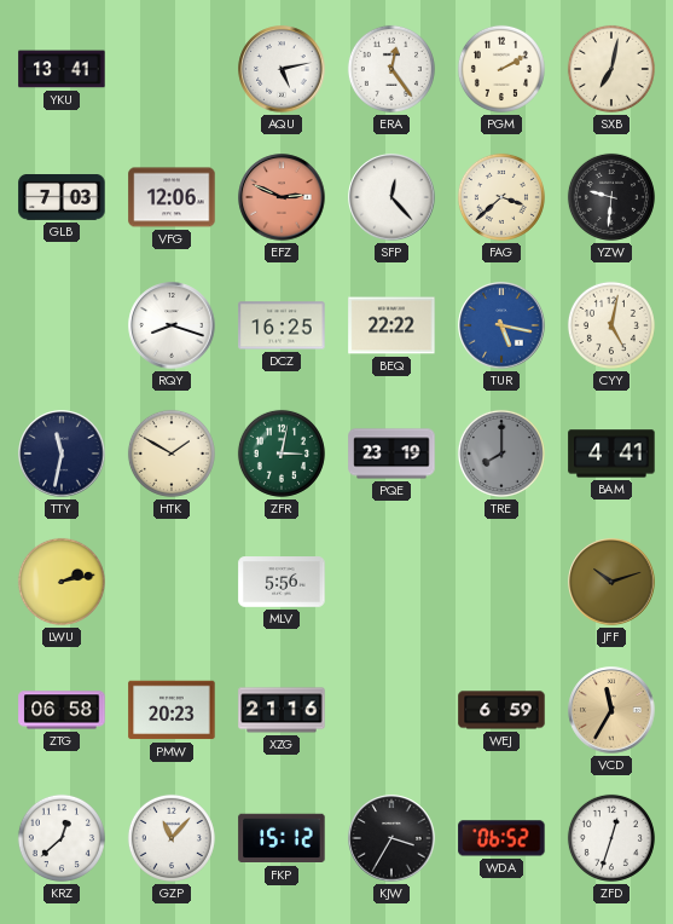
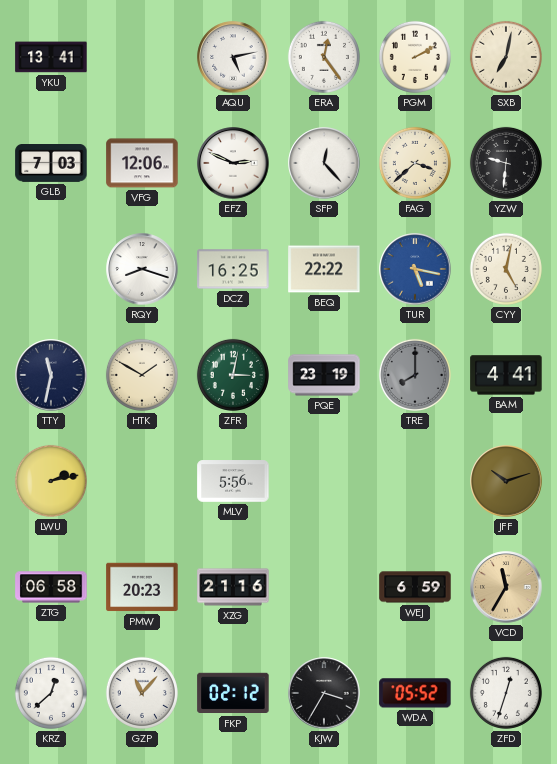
EFZ dial: salmon -> white
FKP: 15:12 -> 02:12
WDA: 06:52 -> 05:52
